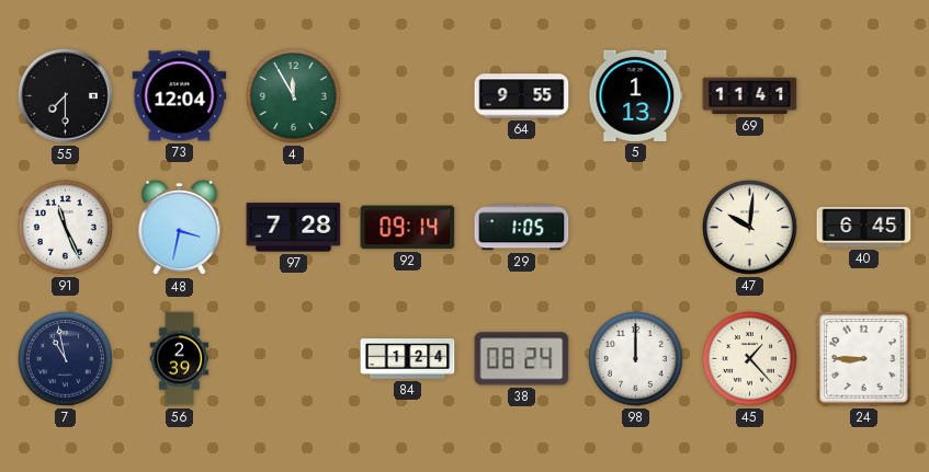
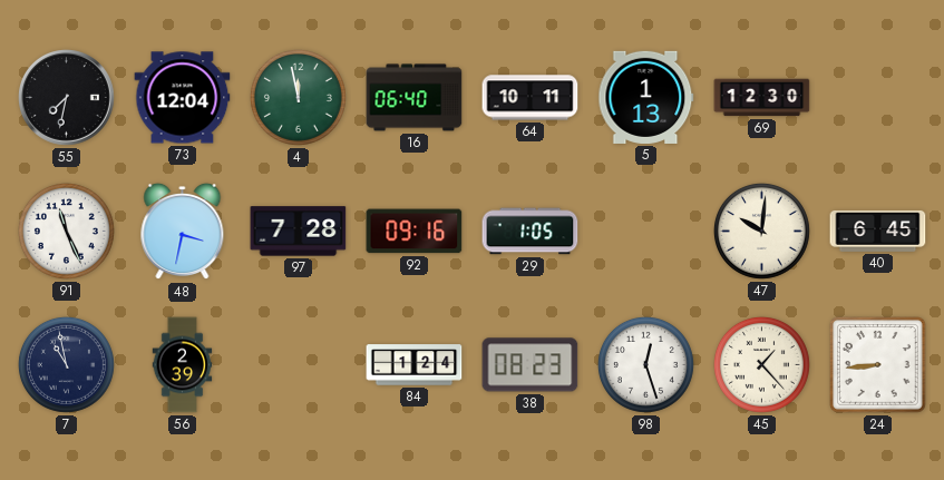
55: 7:30 -> 7:32
4: 11:55 -> 11:58
16: none -> 06:40
64: 9:55 -> 10:11
69: 11:41 -> 12:30
92: 09:14 -> 09:16
38: 08:24 -> 08:23
98: 12:00 -> 12:27
24: 8:45 -> 8:44
